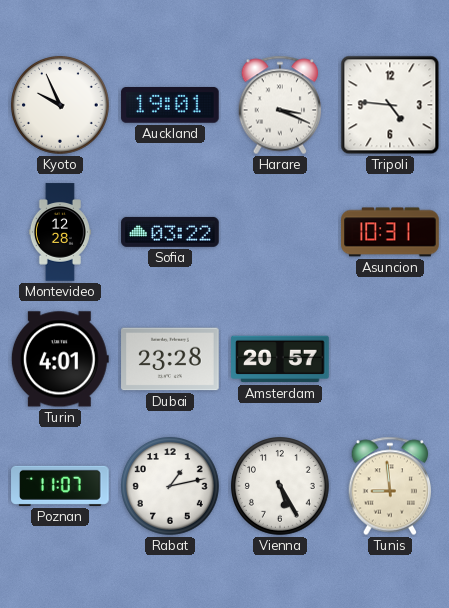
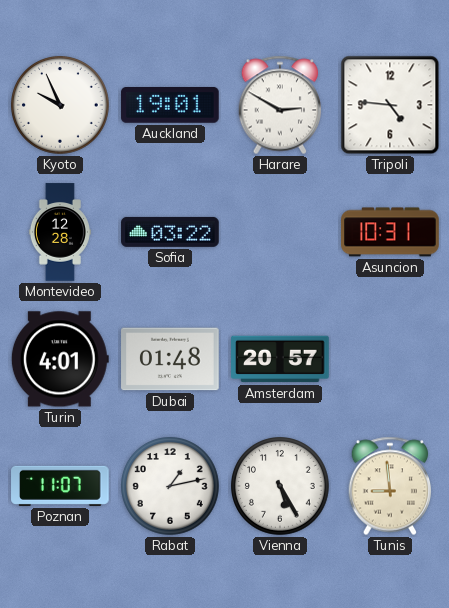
Harare: 3:19 -> 2:50
Dubai: 23:28 -> 01:48
